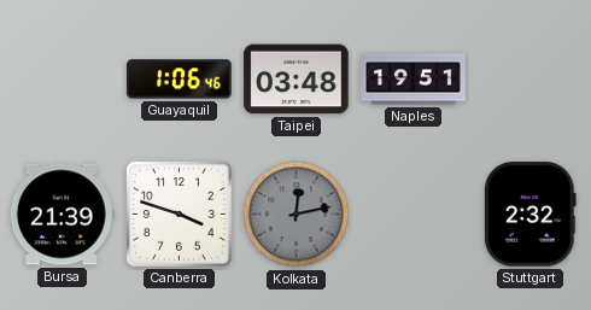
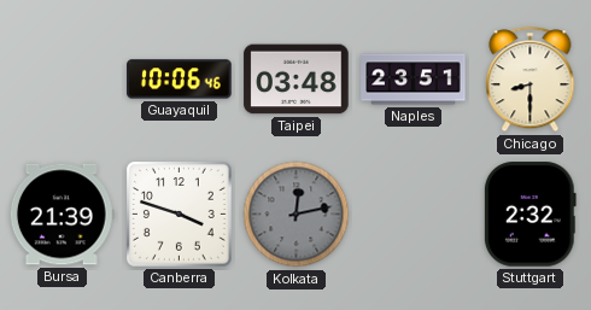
Guayaquil: 1:06 -> 10:06
Naples: 19:51 -> 23:51
Chicago: none -> 8:30
